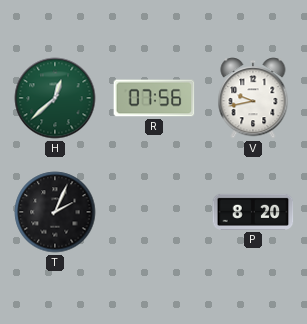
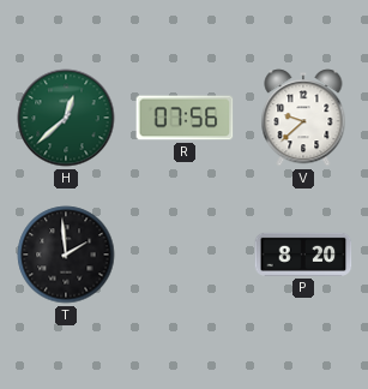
V: 9:43 -> 9:38
T: 2:04 -> 1:59
